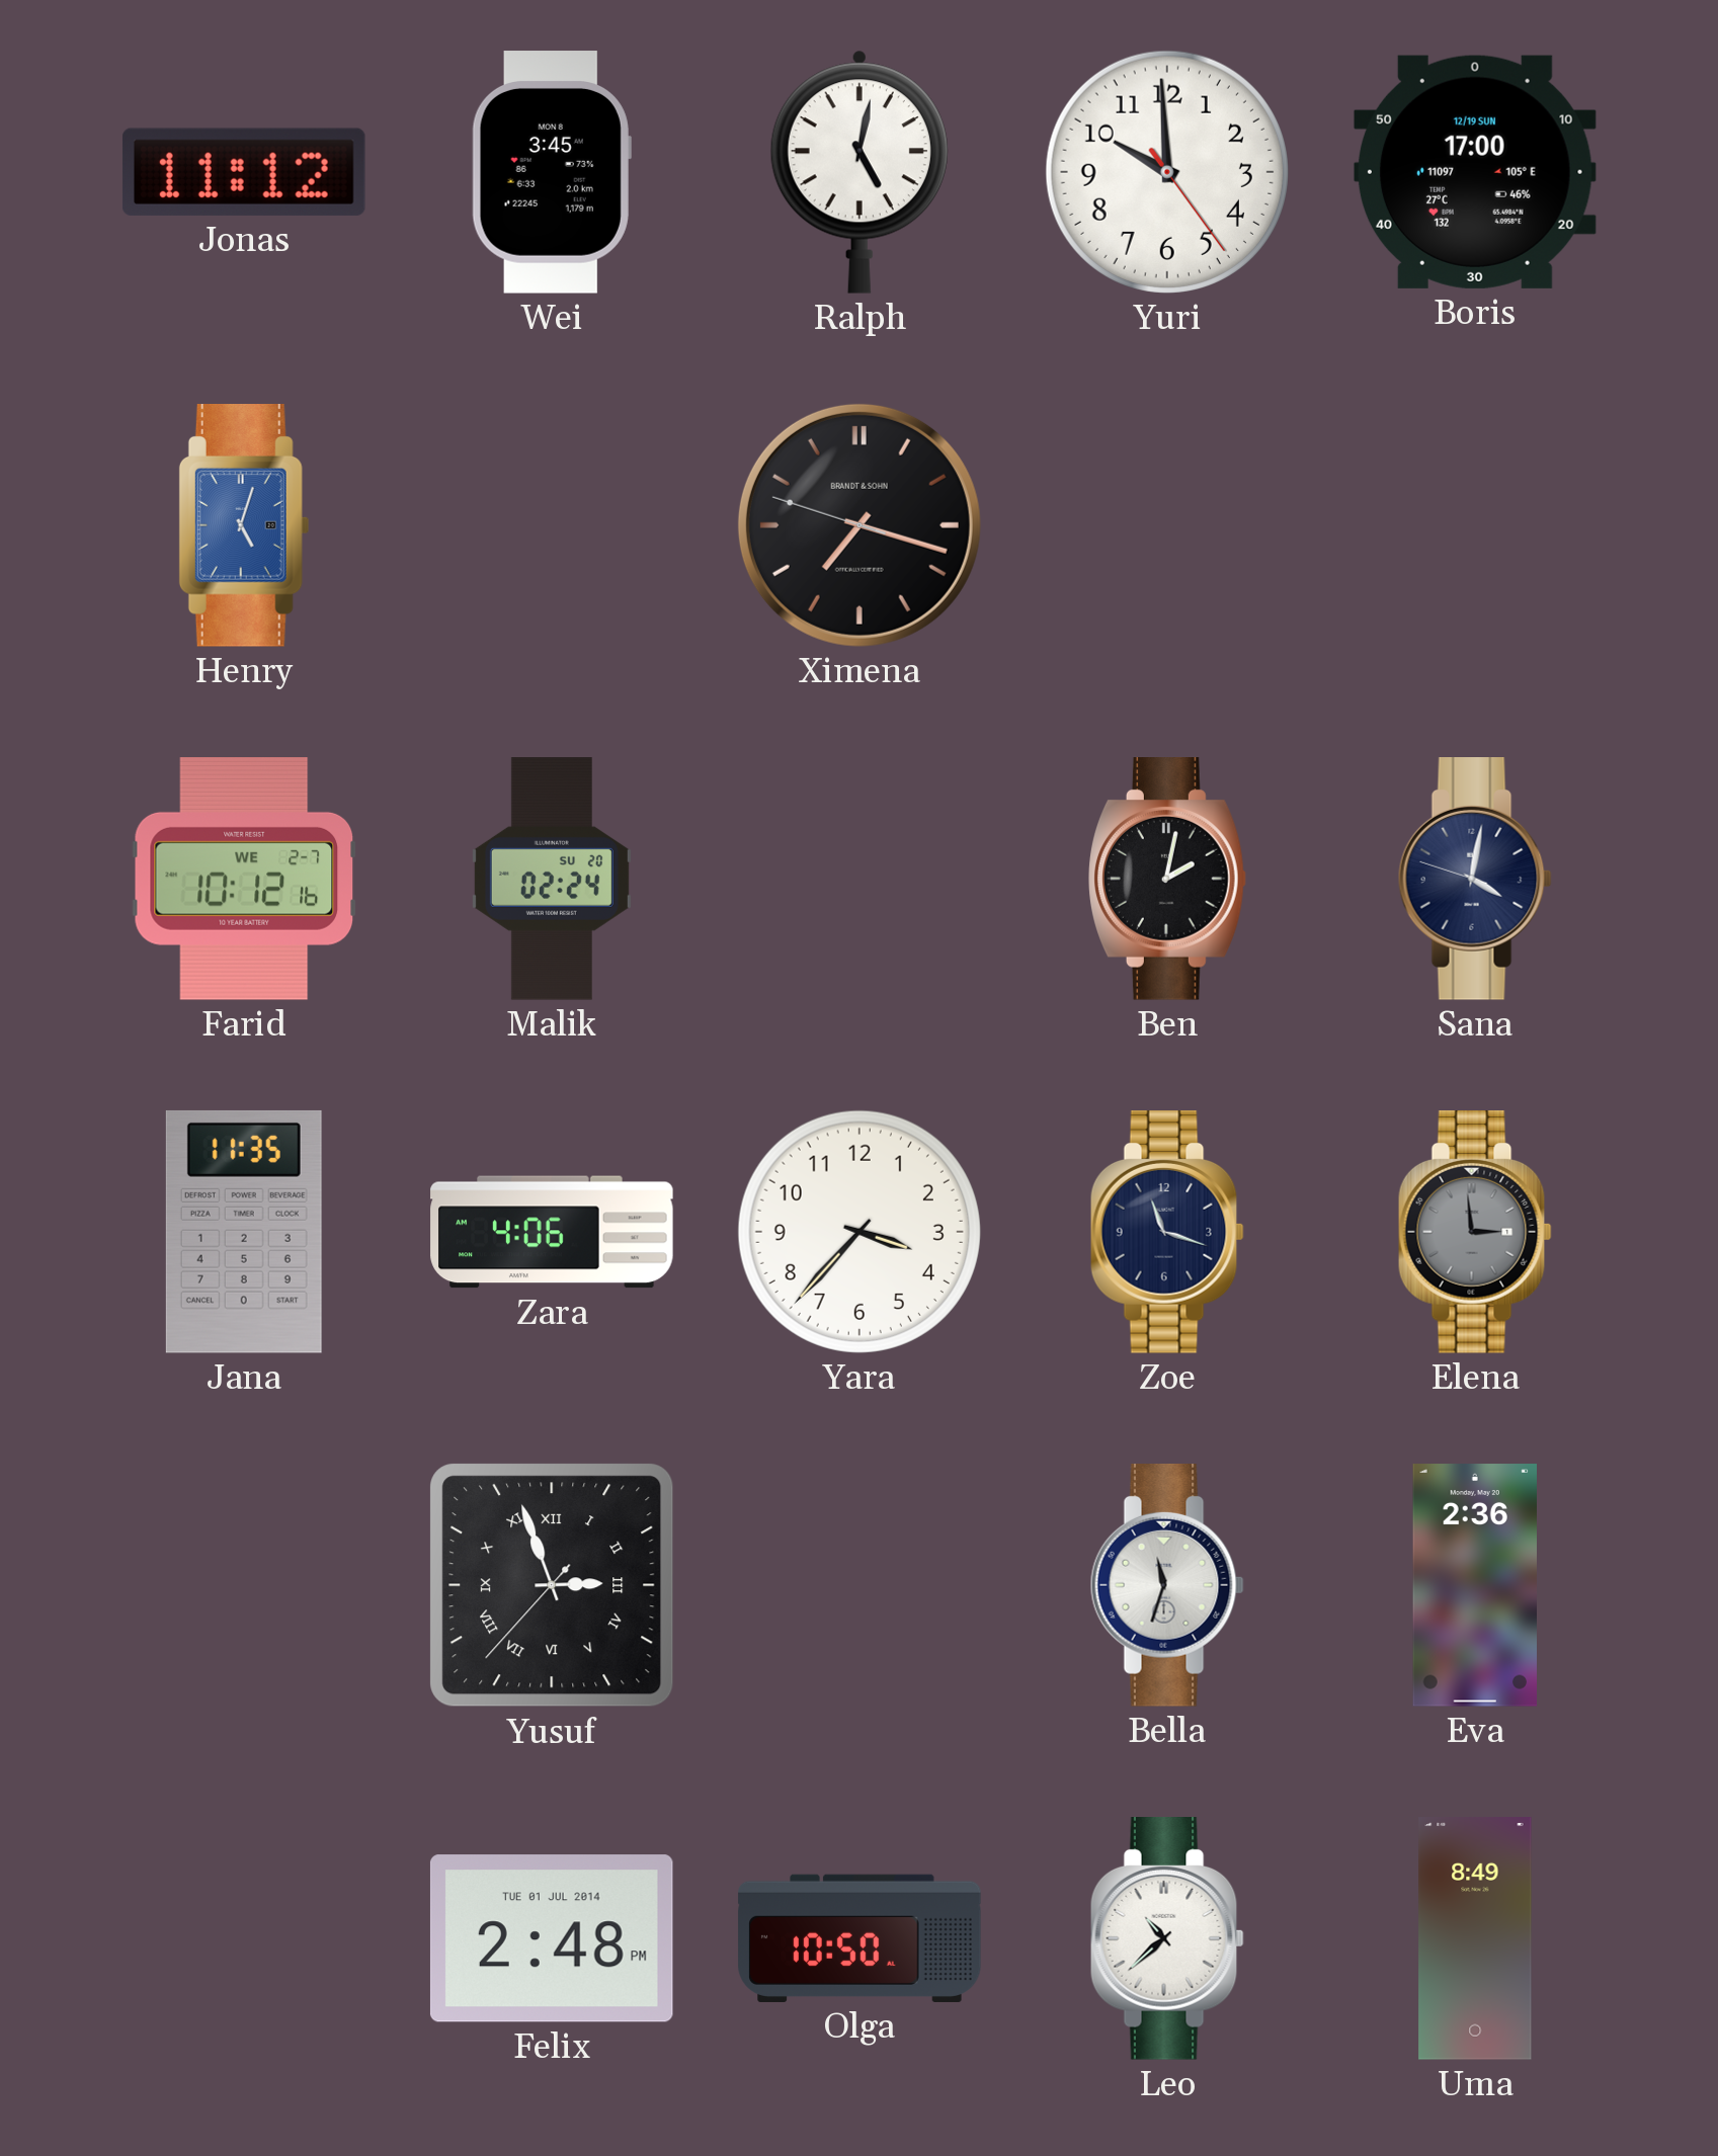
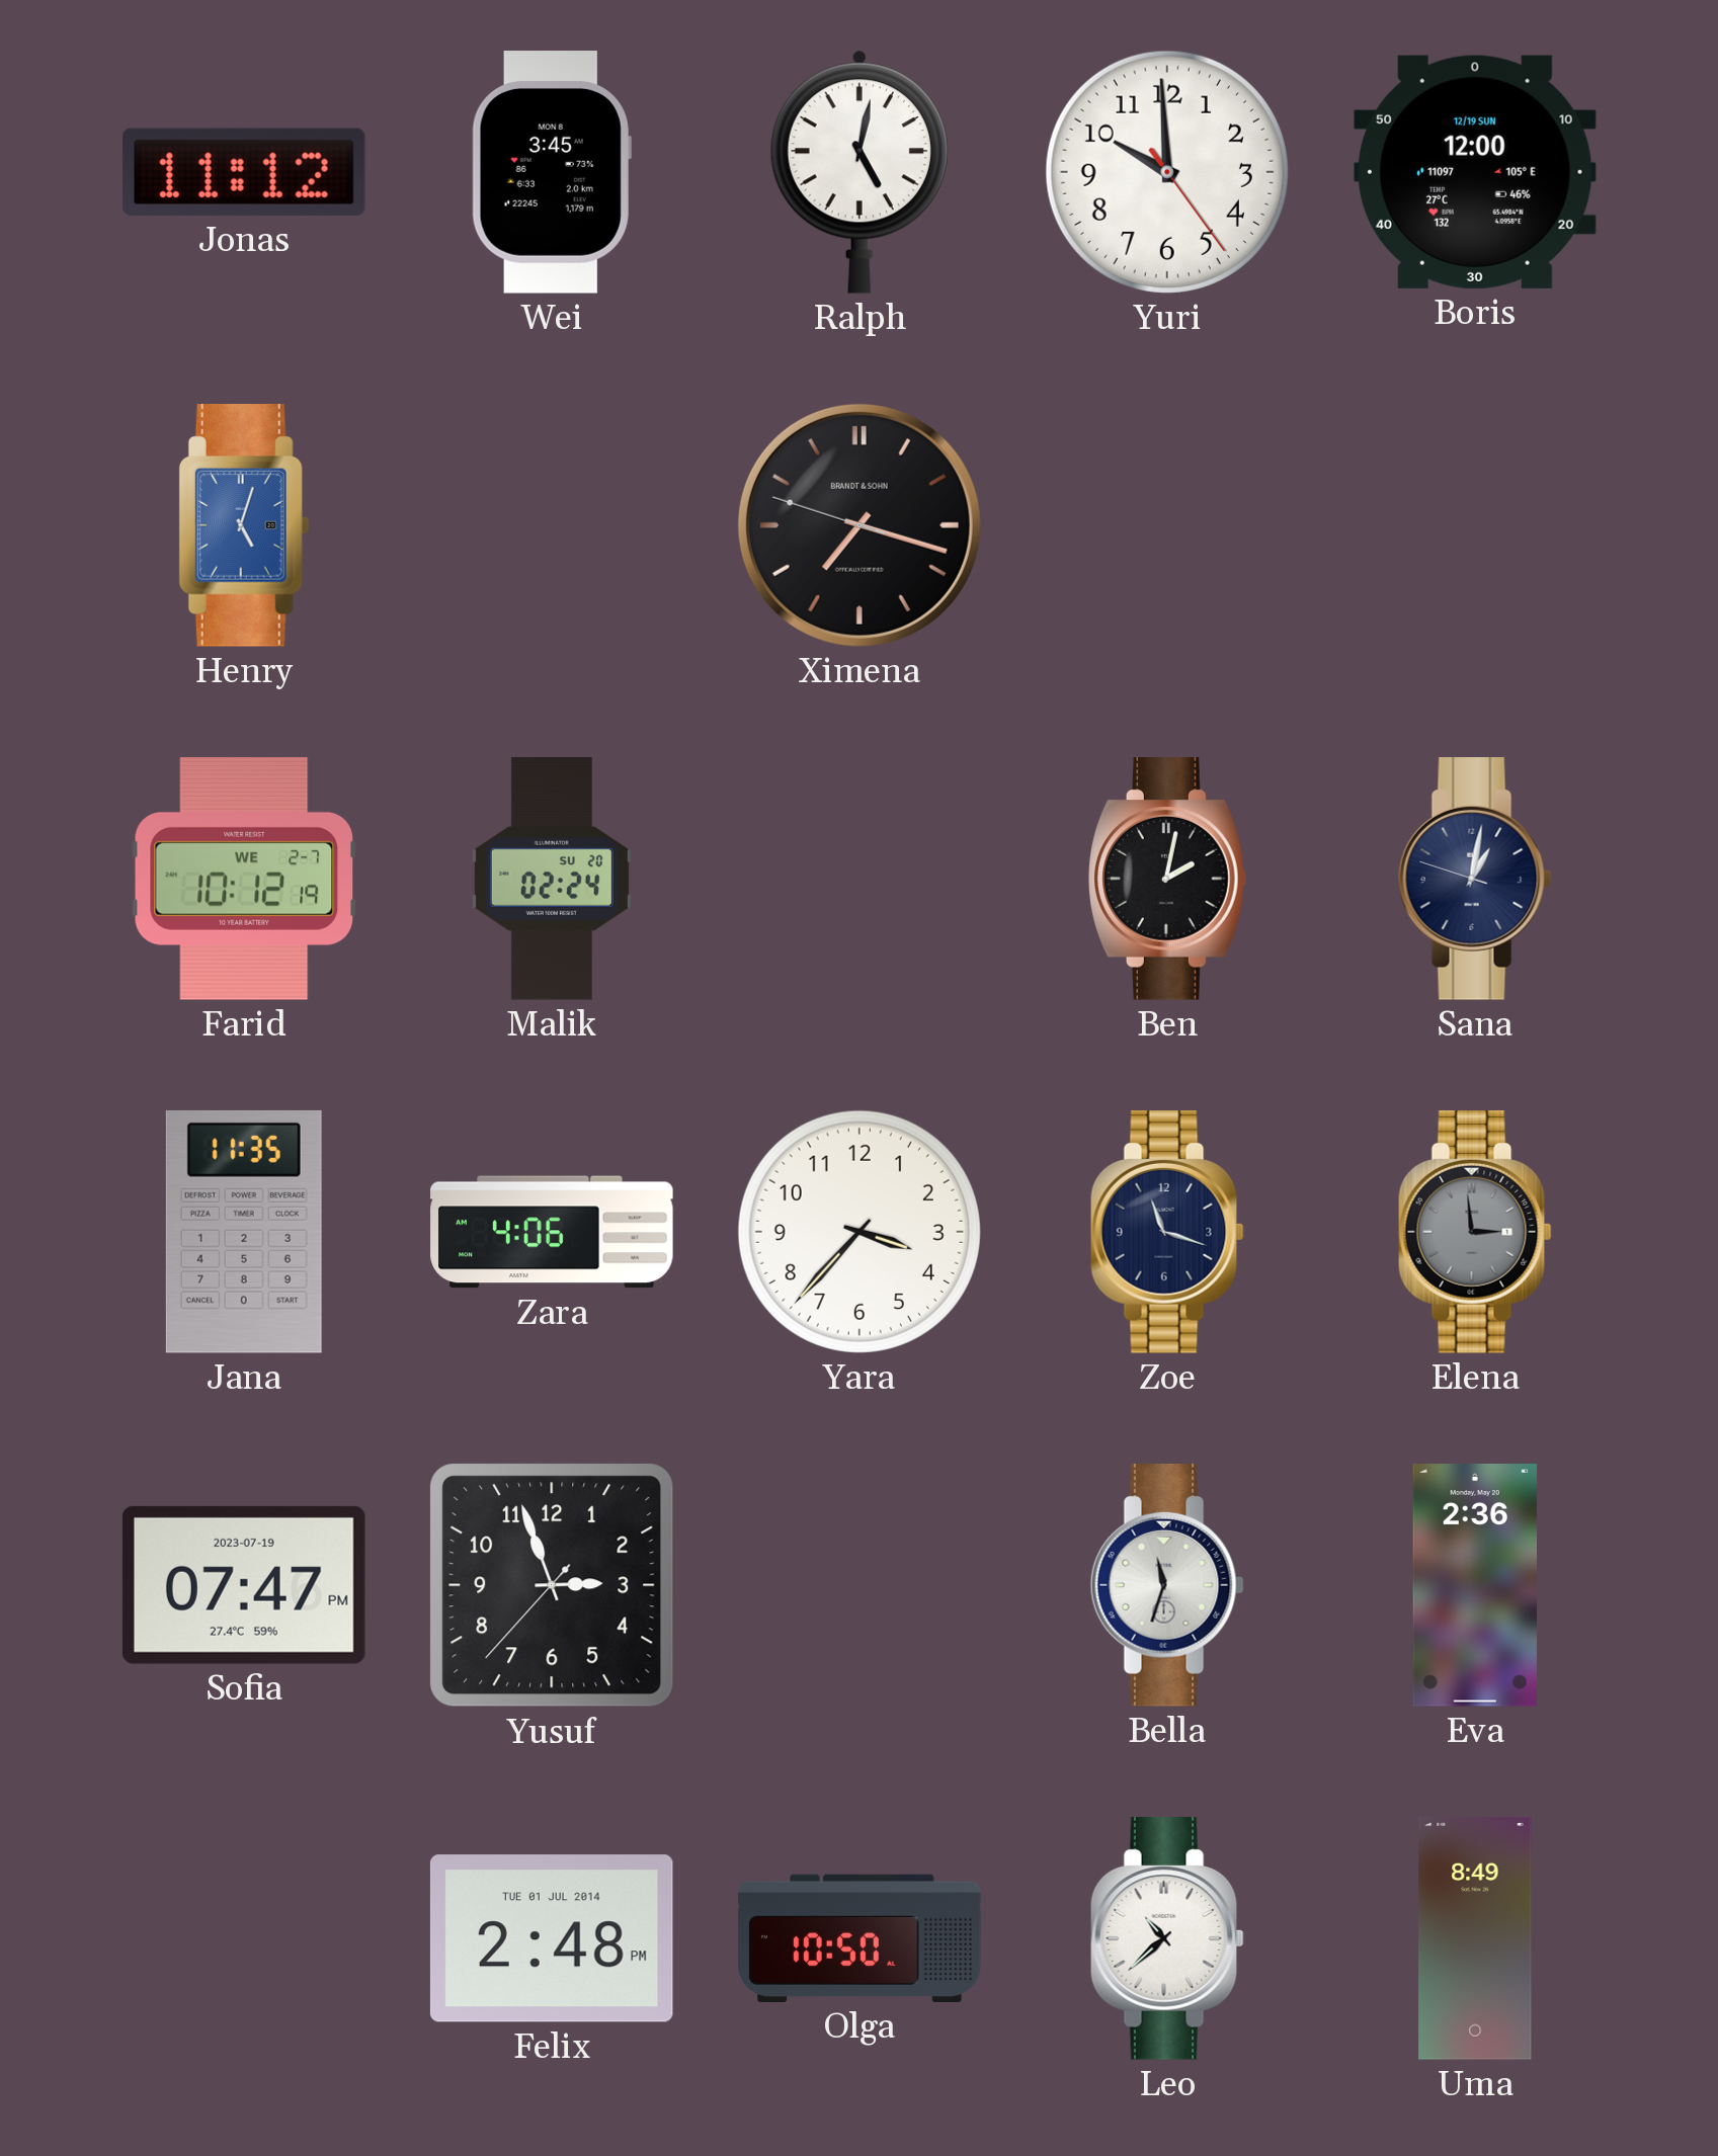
Boris: 17:00 -> 12:00
Farid: 10:12:16 -> 10:12:19
Sana: 4:01 -> 1:01
Sofia: none -> 07:47
Yusuf numerals: Roman -> Arabic
